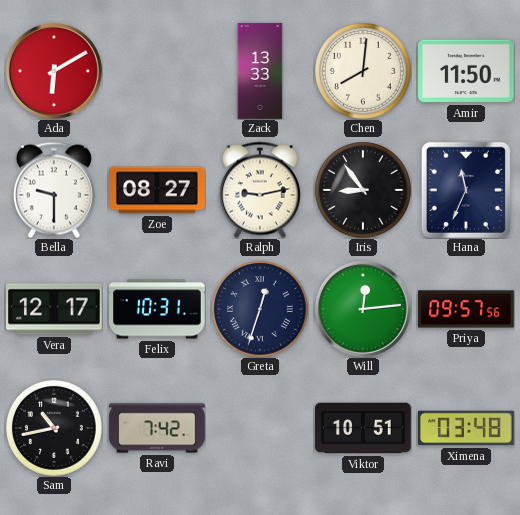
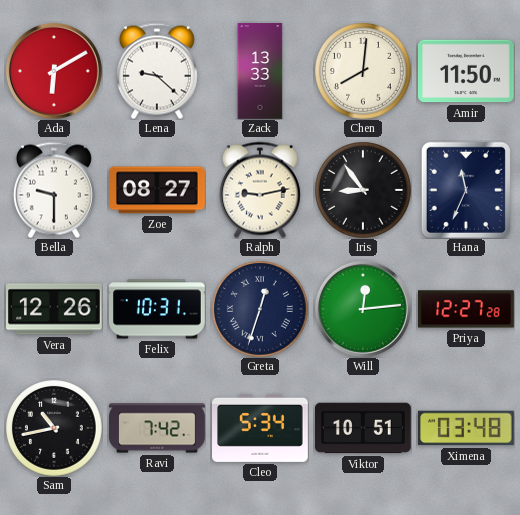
Lena: none -> 9:22
Vera: 12:17 -> 12:26
Priya: 09:57 -> 12:27
Cleo: none -> 5:34
